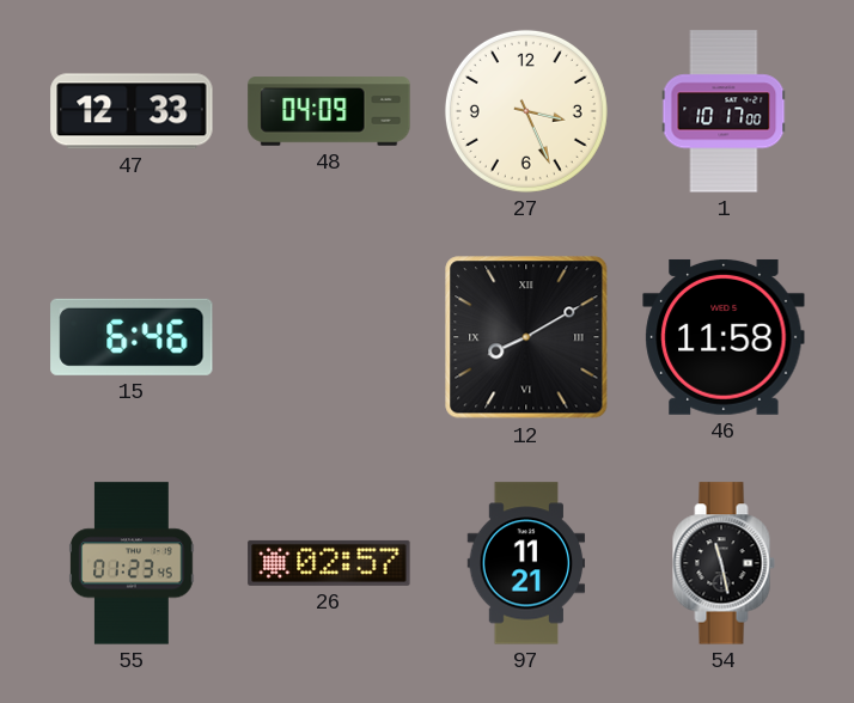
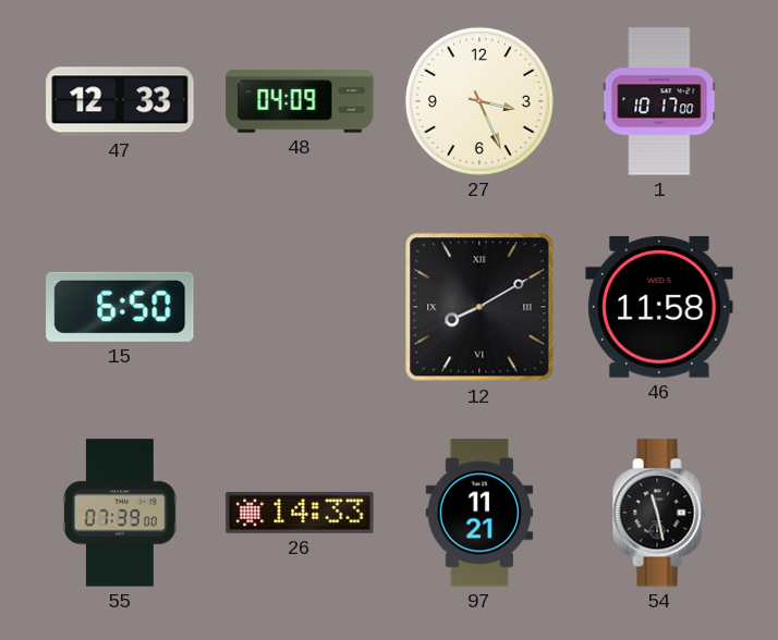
15: 6:46 -> 6:50
55: 01:23 -> 07:39
26: 02:57 -> 14:33
